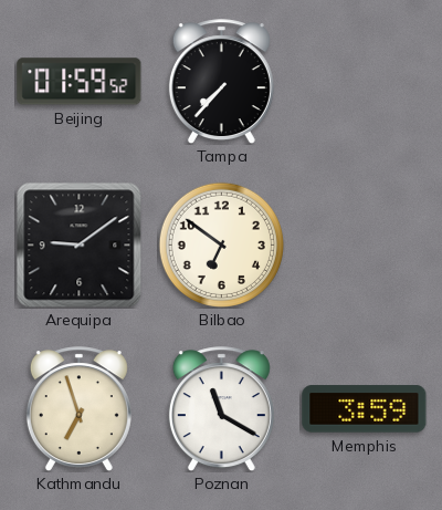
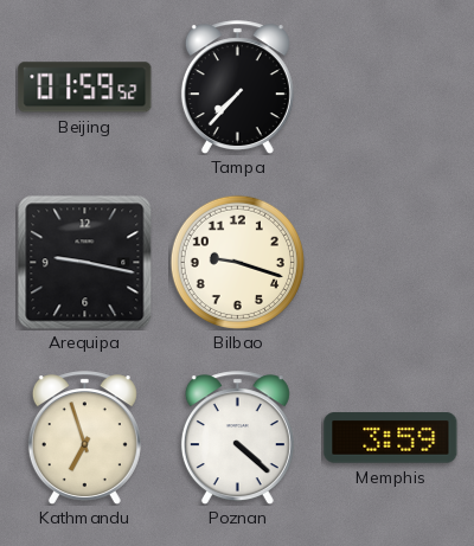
Arequipa: 9:09 -> 9:17
Bilbao: 6:51 -> 9:18
Poznan: 11:20 -> 4:22
